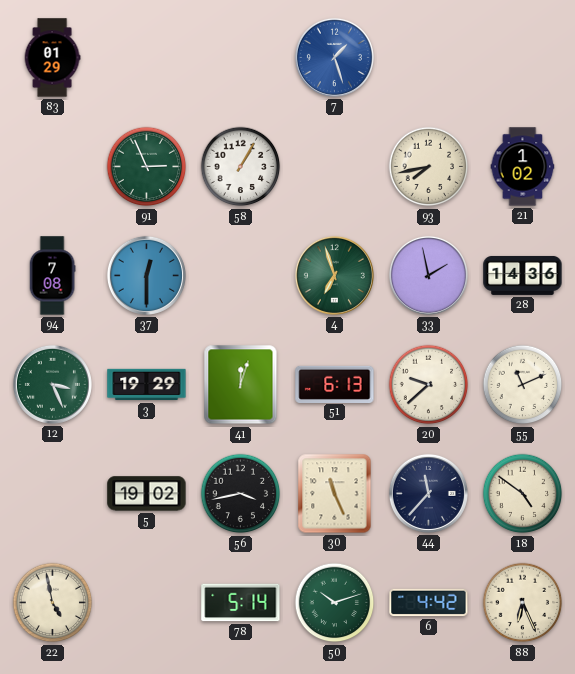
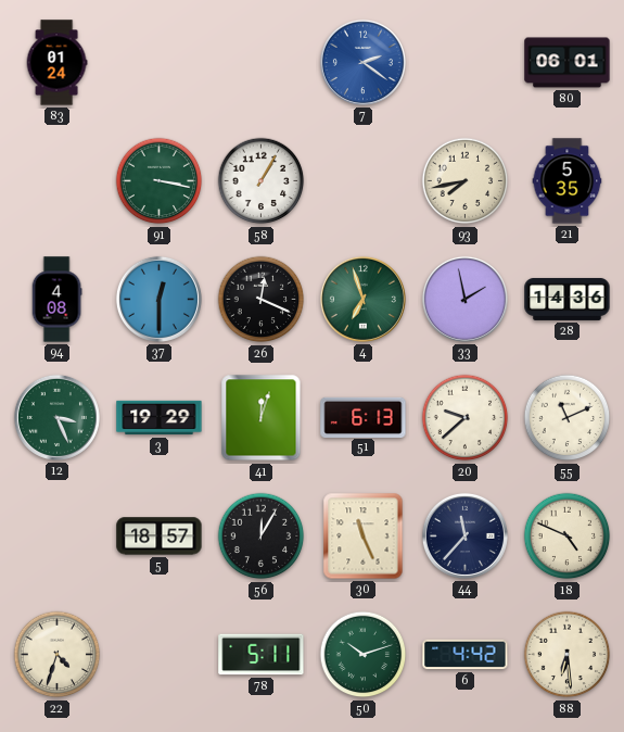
83: 01:29 -> 01:24
7: 1:27 -> 2:21
80: none -> 06:01
91: 2:56 -> 3:17
21: 1:02 -> 5:35
94: 7:08 -> 4:08
26: none -> 12:19
5: 19:02 -> 18:57
56: 3:43 -> 12:05
18: 4:51 -> 4:49
22: 4:58 -> 4:33
78: 5:14 -> 5:11
88: 6:26 -> 6:29
